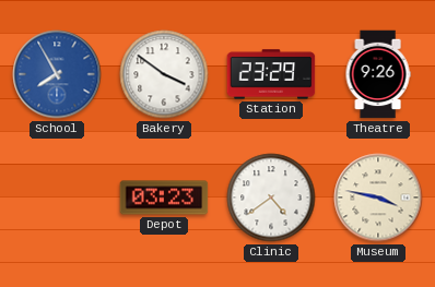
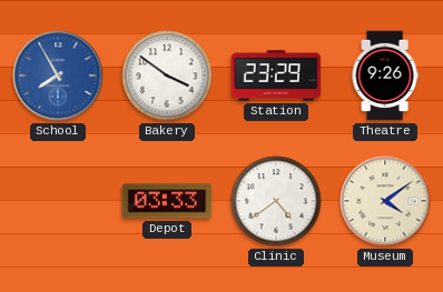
Depot: 03:23 -> 03:33
Museum: 3:47 -> 4:09
